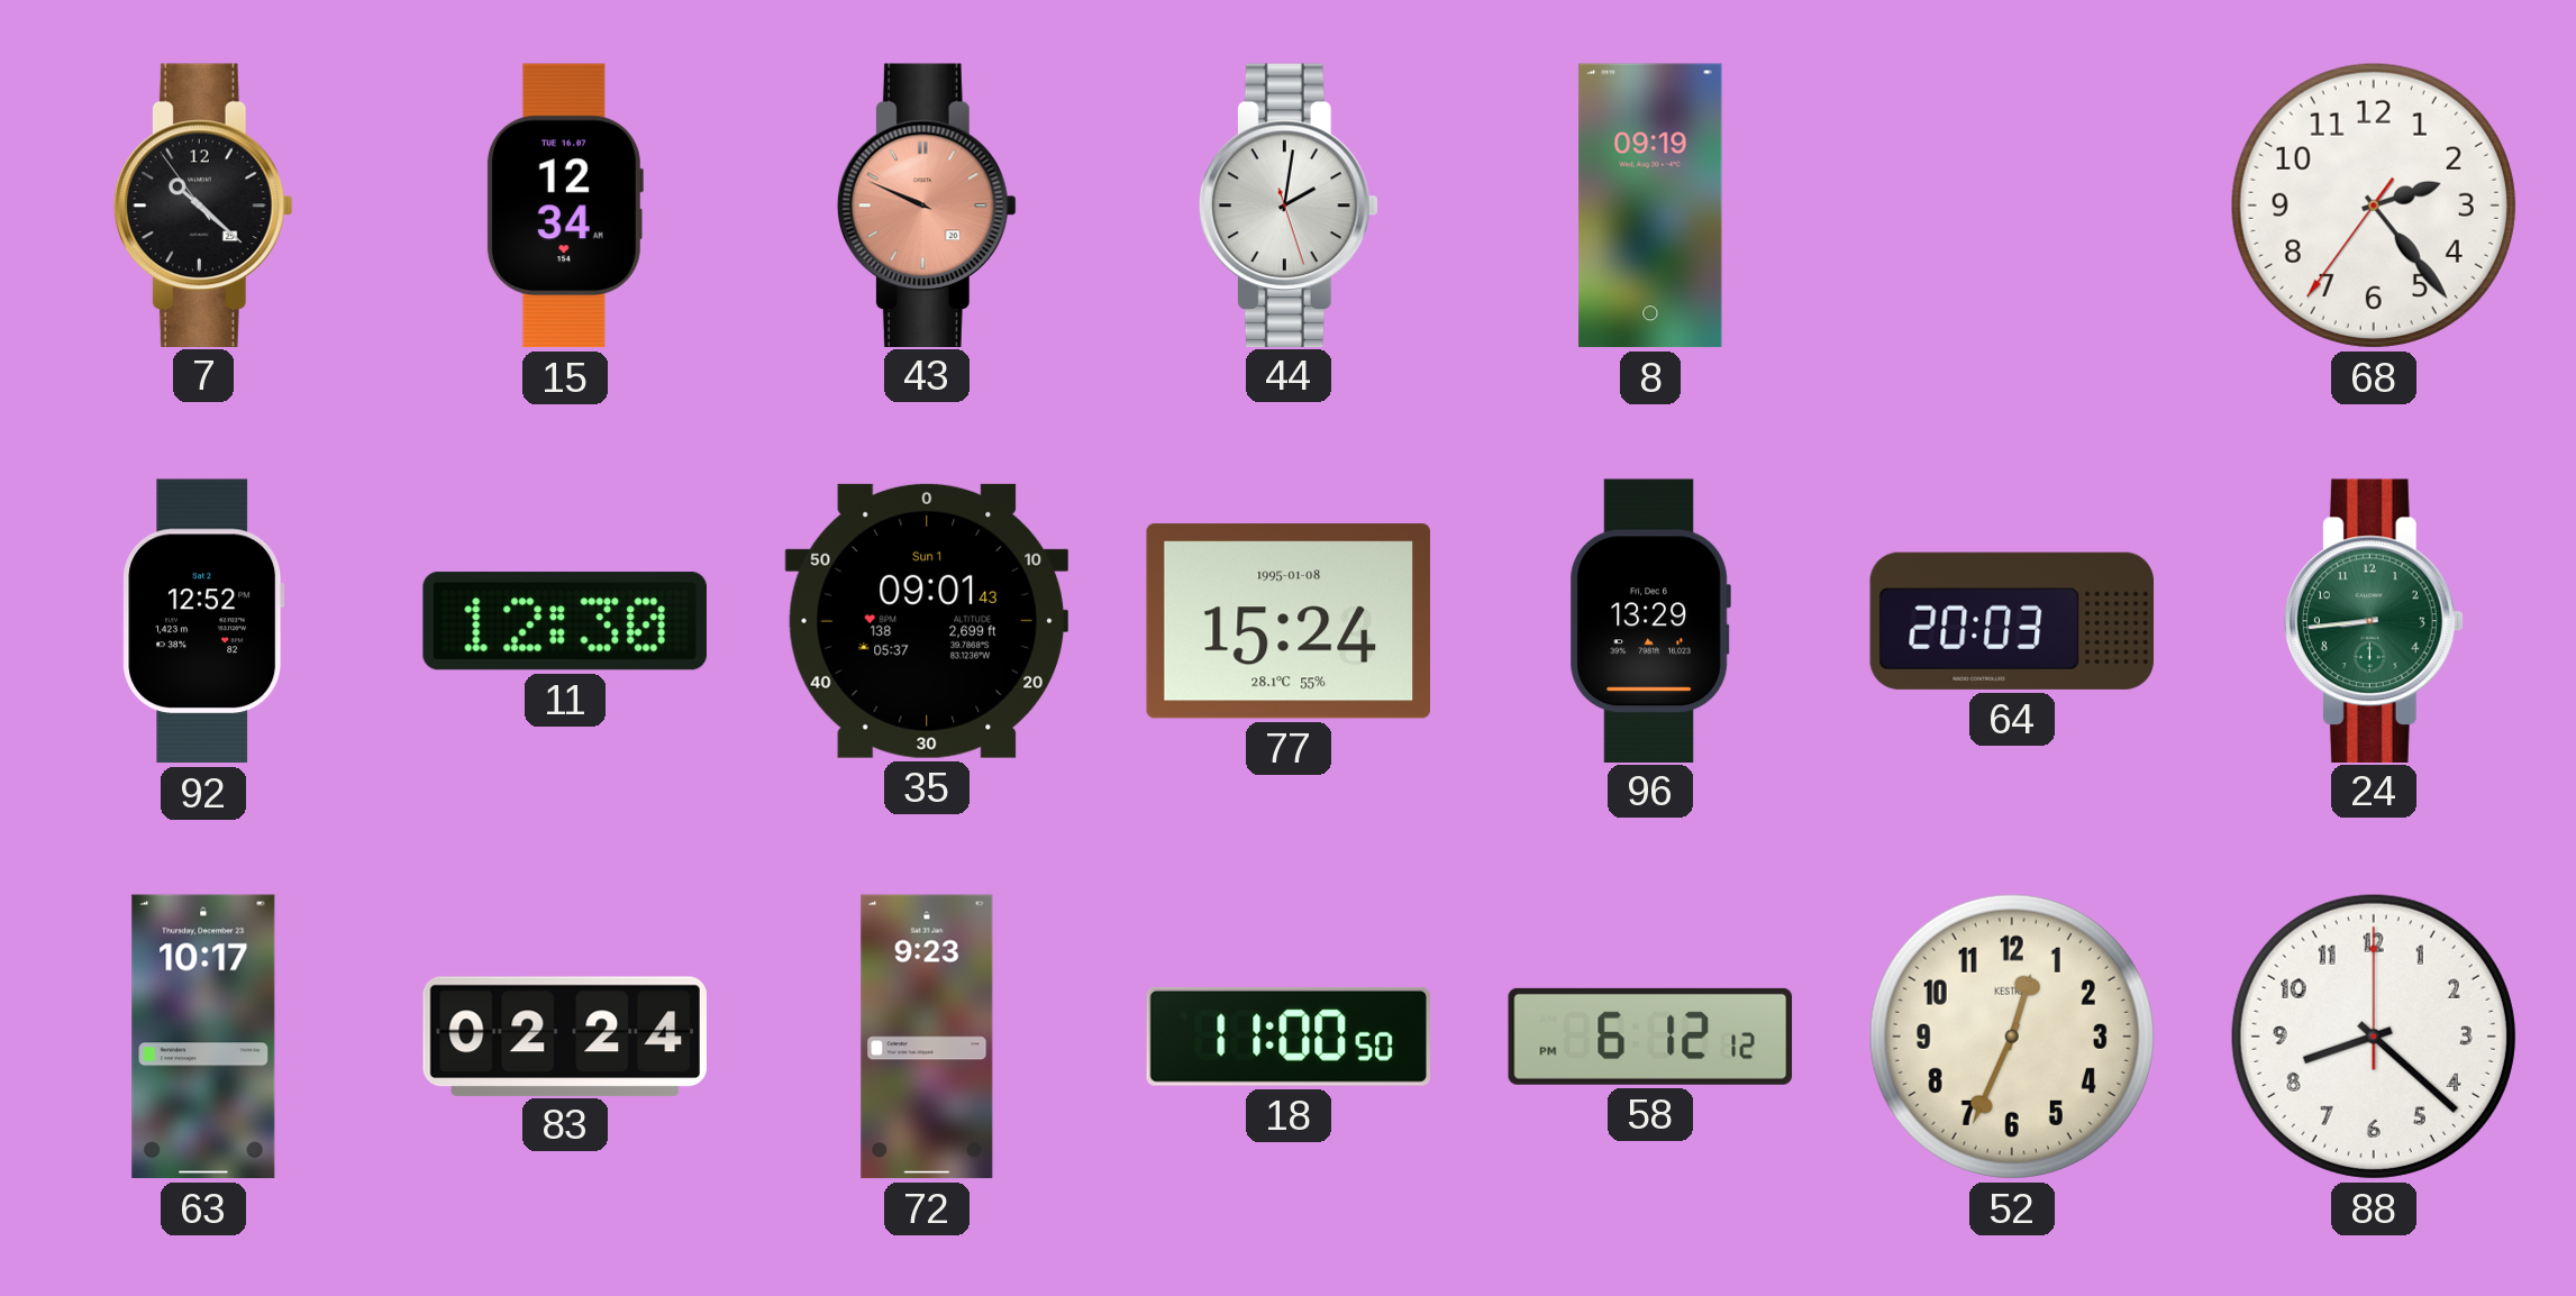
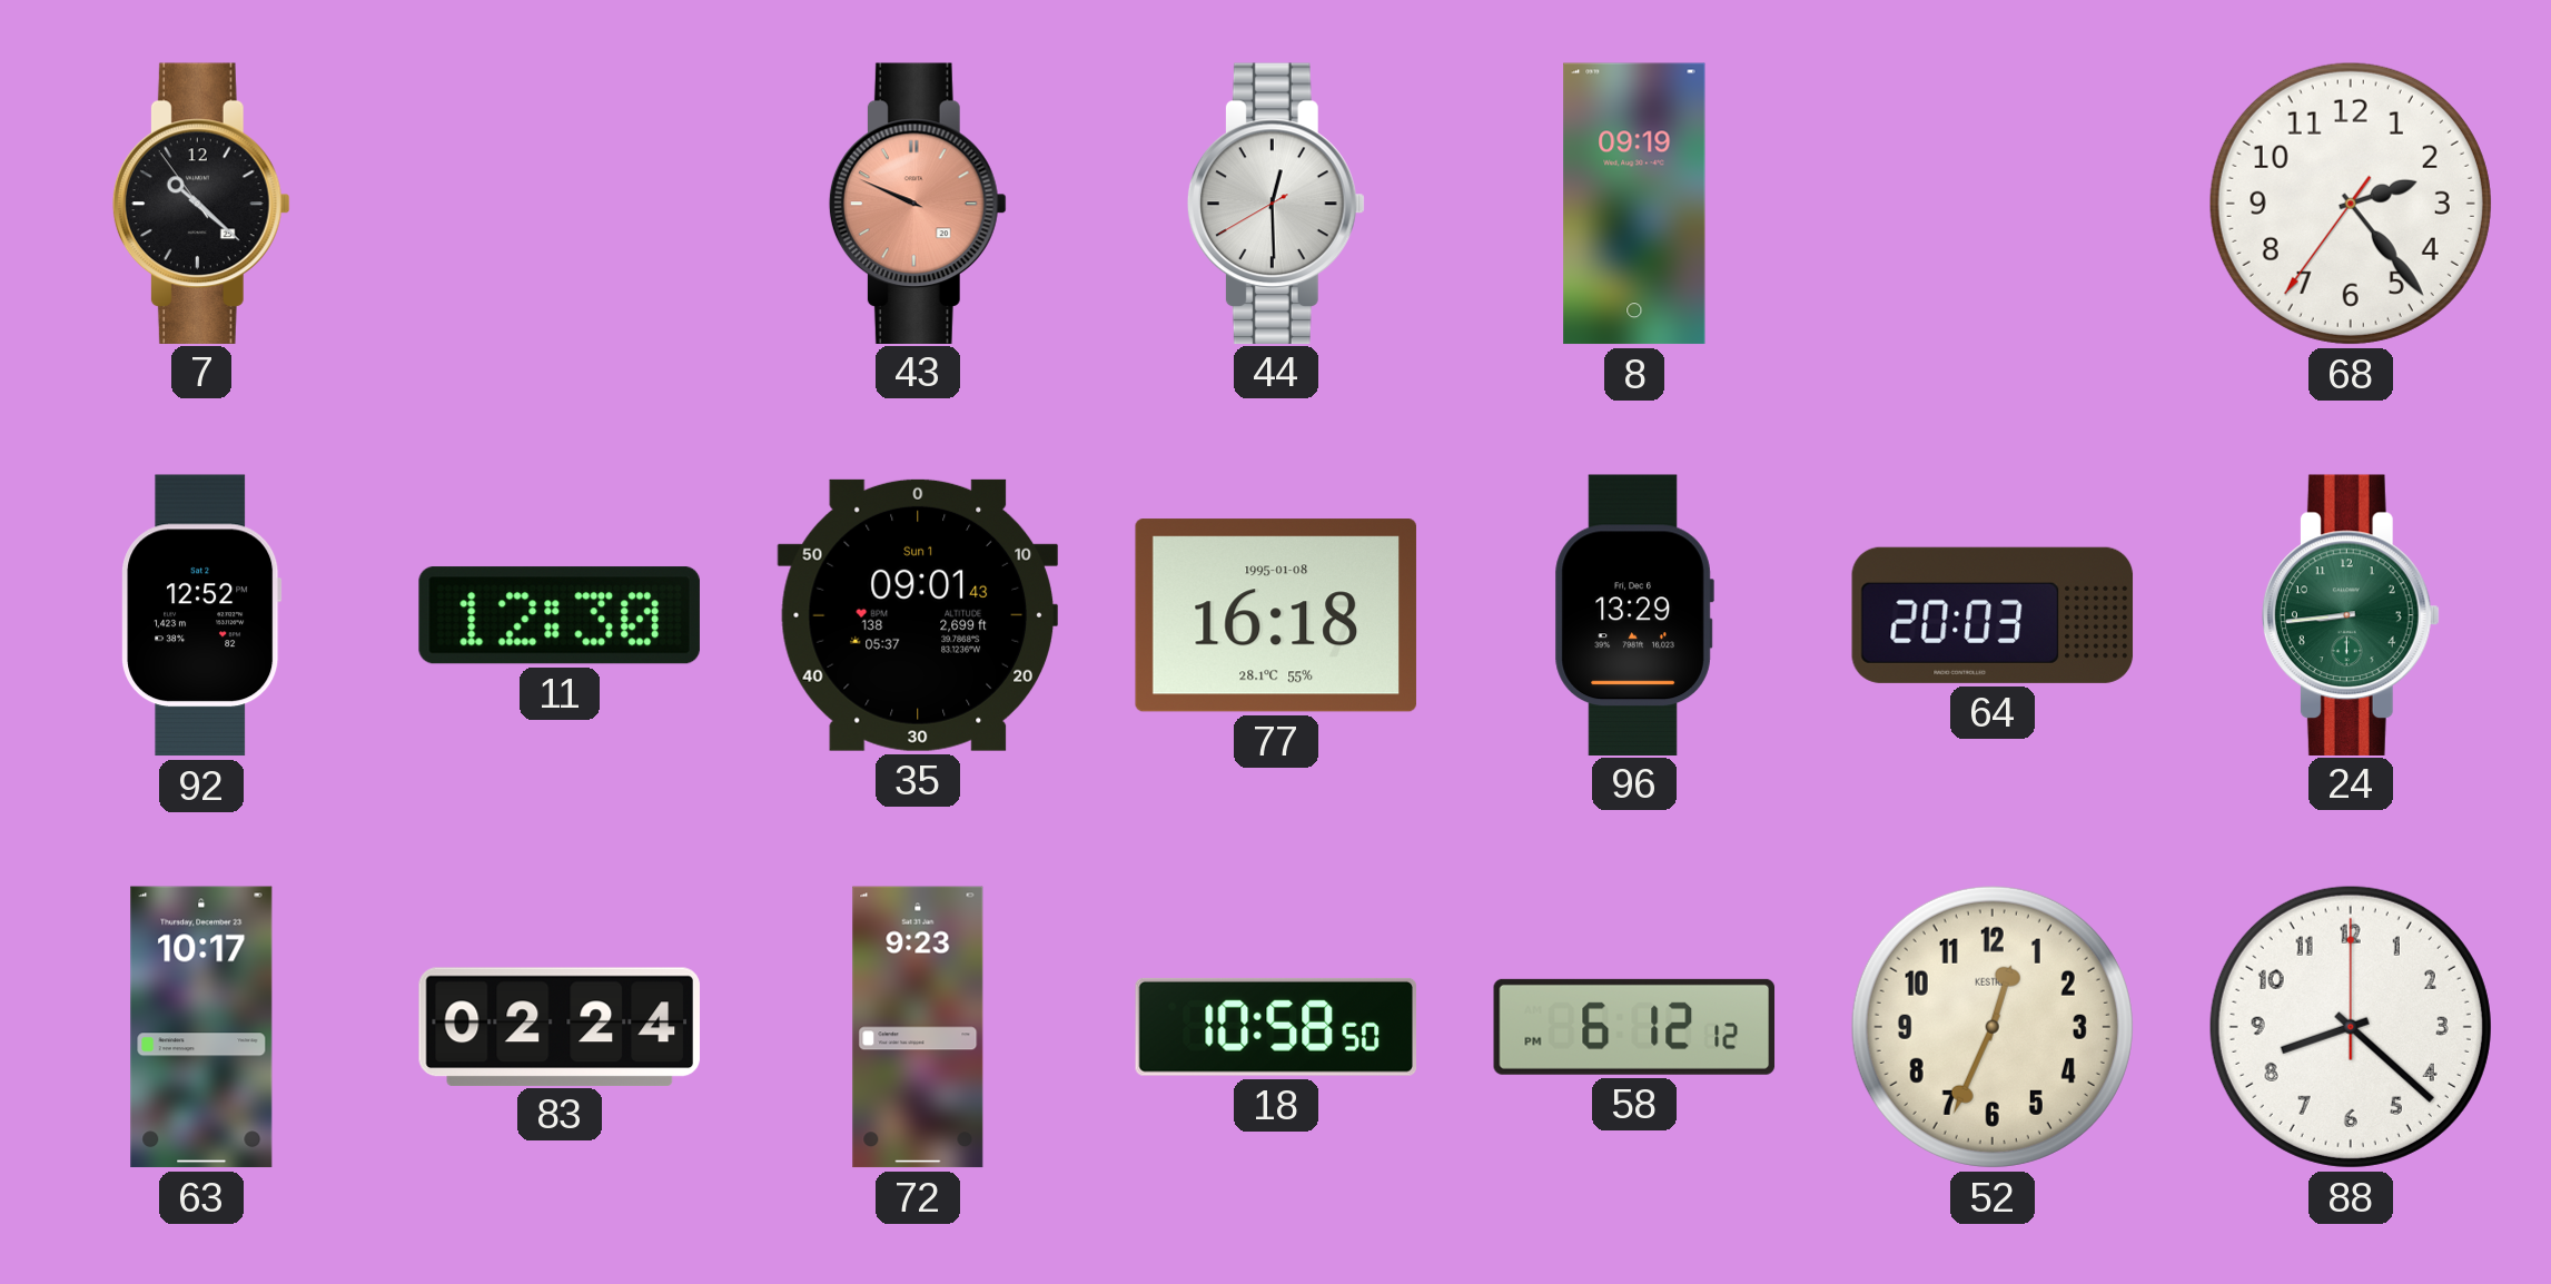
15: 12:34 -> none
44: 2:01 -> 12:29
77: 15:24 -> 16:18
18: 11:00 -> 10:58
